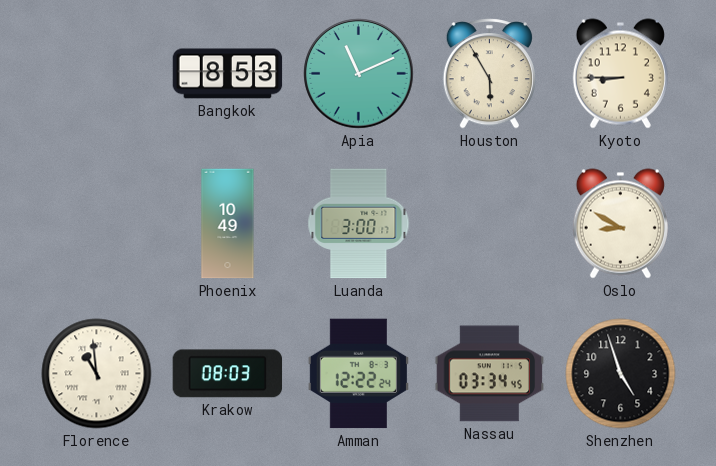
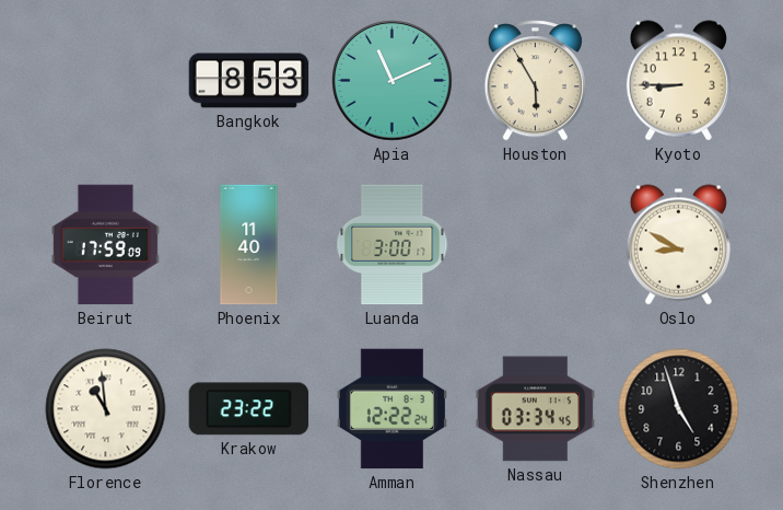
Beirut: none -> 17:59
Phoenix: 10:49 -> 11:40
Krakow: 08:03 -> 23:22
